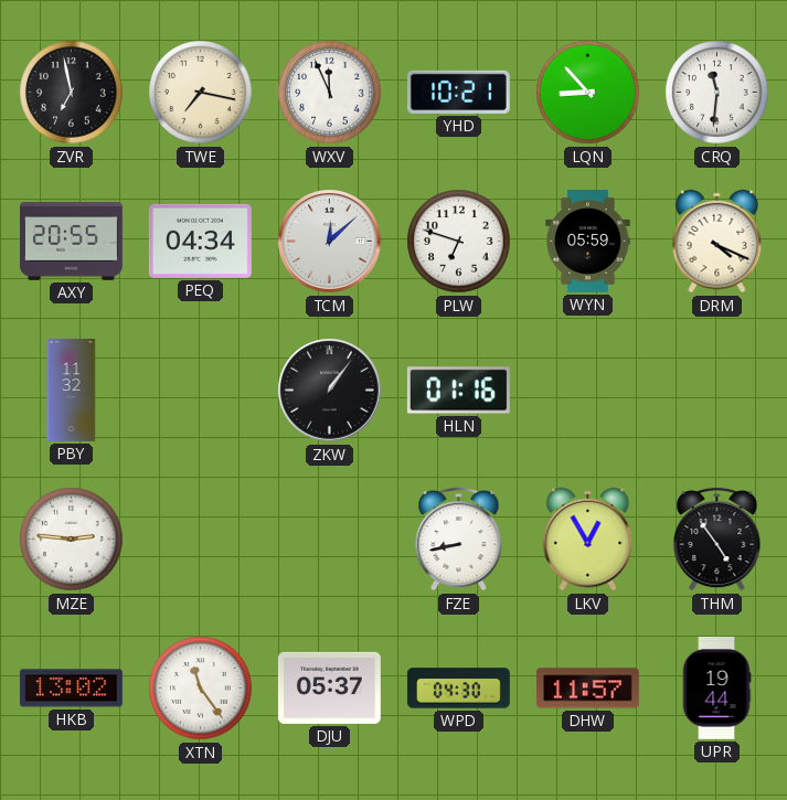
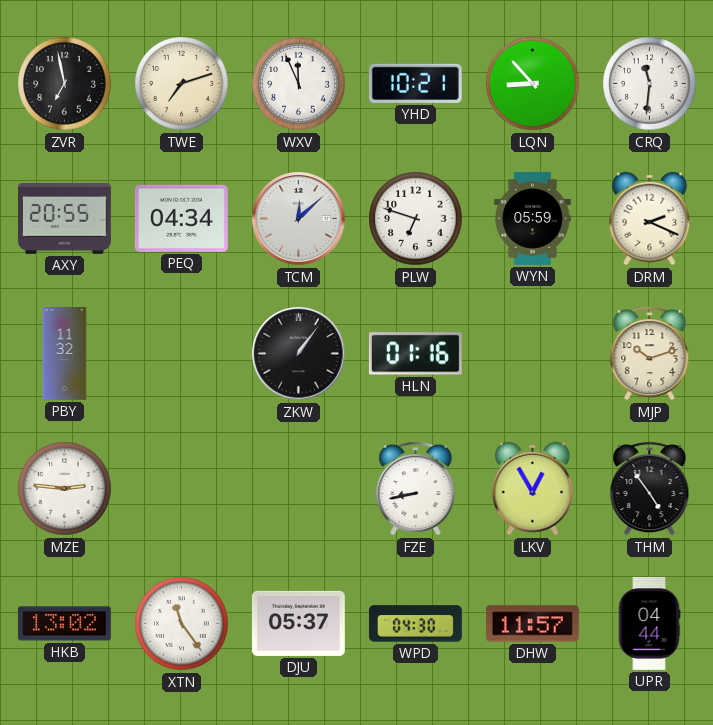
TWE: 7:17 -> 7:12
DRM: 4:19 -> 2:19
MJP: none -> 10:12
UPR: 19:44 -> 04:44
